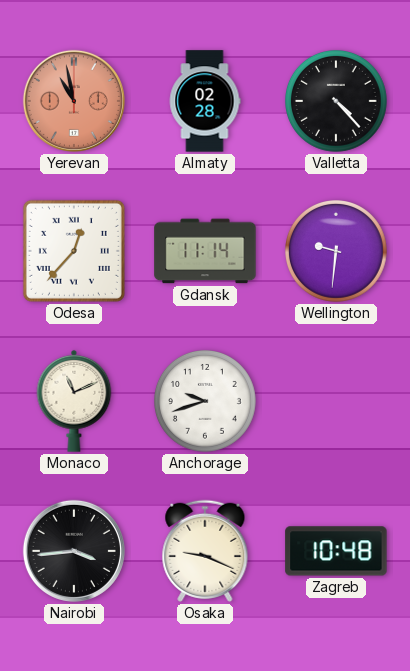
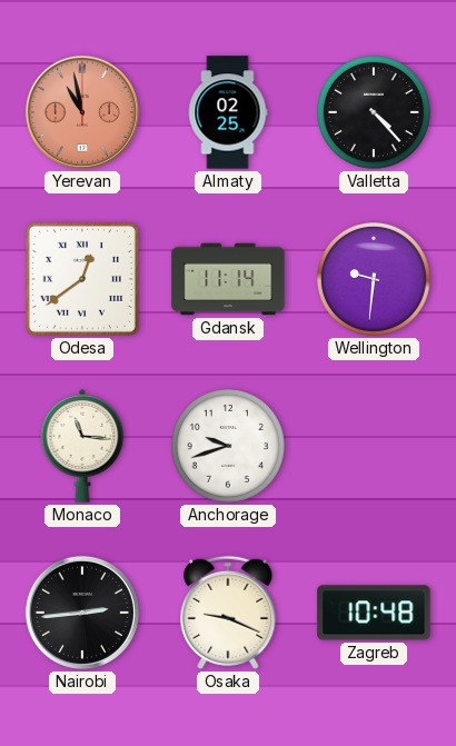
Almaty: 02:28 -> 02:25
Odesa: 12:37 -> 12:39
Monaco: 11:11 -> 11:16
Nairobi: 3:44 -> 2:44
